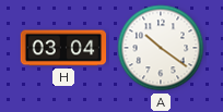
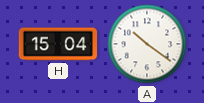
H: 03:04 -> 15:04
